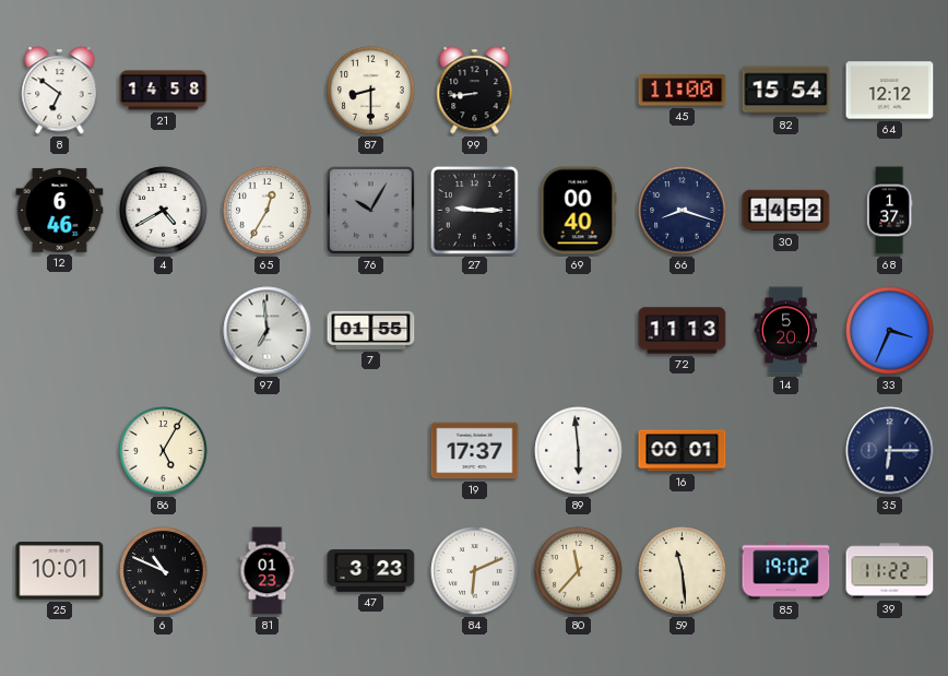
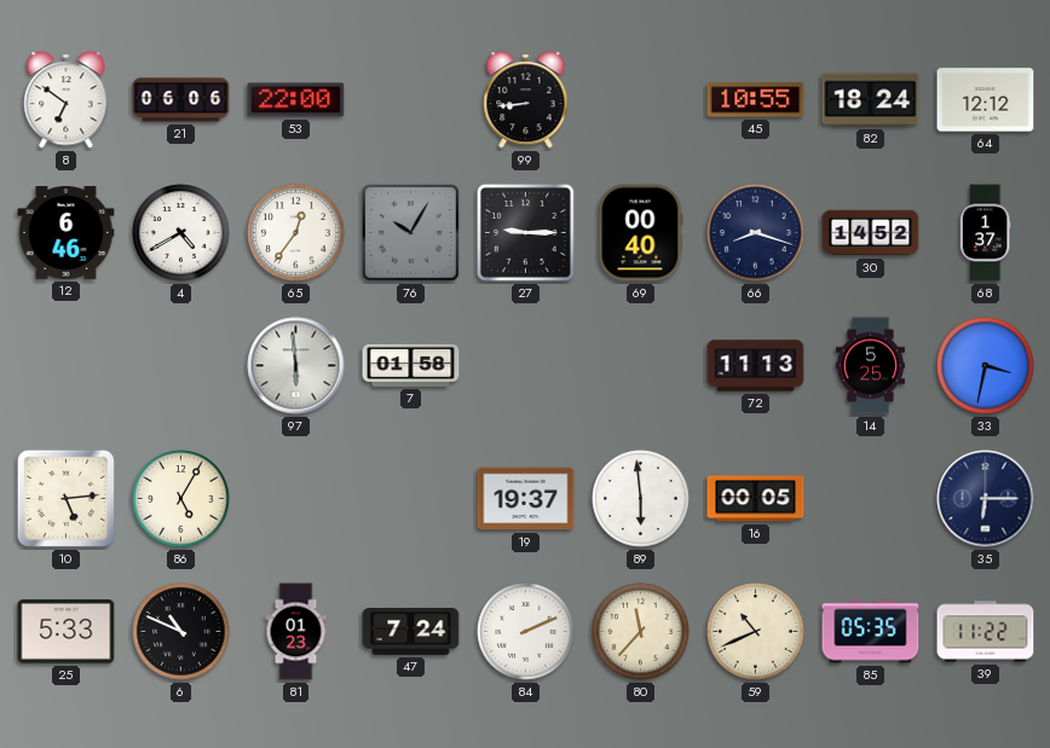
21: 14:58 -> 06:06
53: none -> 22:00
87: 8:30 -> none
45: 11:00 -> 10:55
82: 15:54 -> 18:24
65: 12:35 -> 12:36
97: 6:59 -> 5:59
7: 01:55 -> 01:58
14: 5:20 -> 5:25
33: 3:34 -> 3:32
10: none -> 5:14
19: 17:37 -> 19:37
16: 00:01 -> 00:05
25: 10:01 -> 5:33
47: 3:23 -> 7:24
84: 6:11 -> 2:11
59: 11:29 -> 10:41
85: 19:02 -> 05:35
